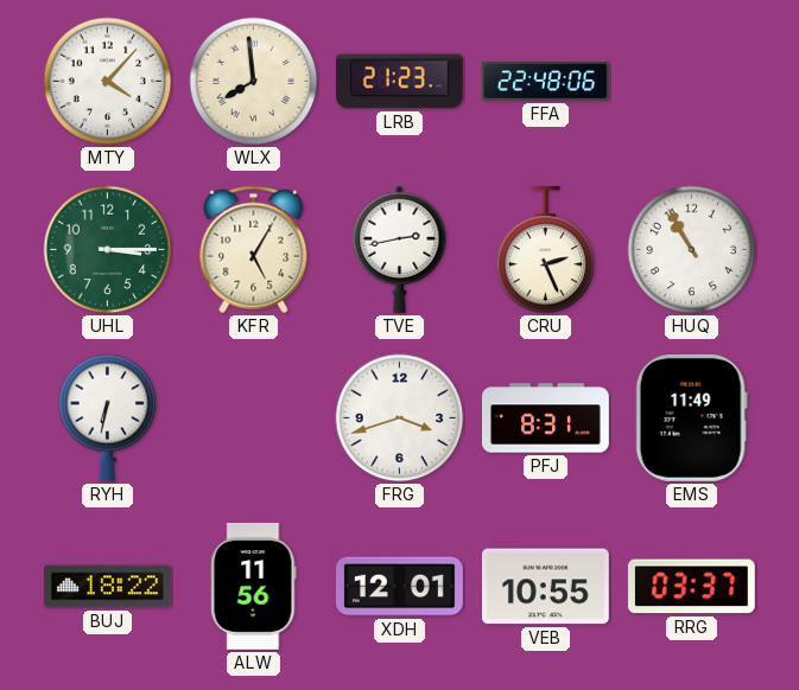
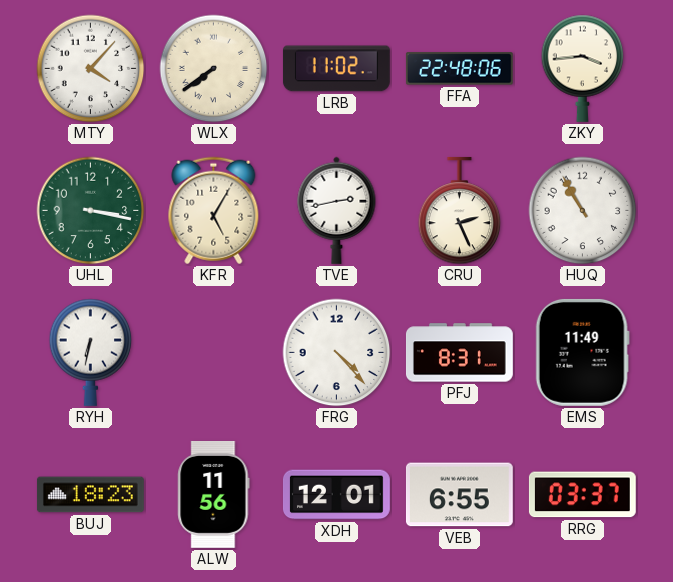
WLX: 7:59 -> 7:39
LRB: 21:23 -> 11:02
ZKY: none -> 3:44
UHL: 3:15 -> 3:17
FRG: 3:42 -> 4:23
BUJ: 18:22 -> 18:23
VEB: 10:55 -> 6:55
